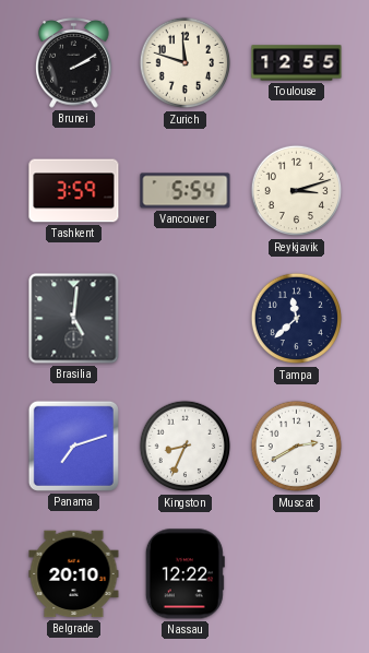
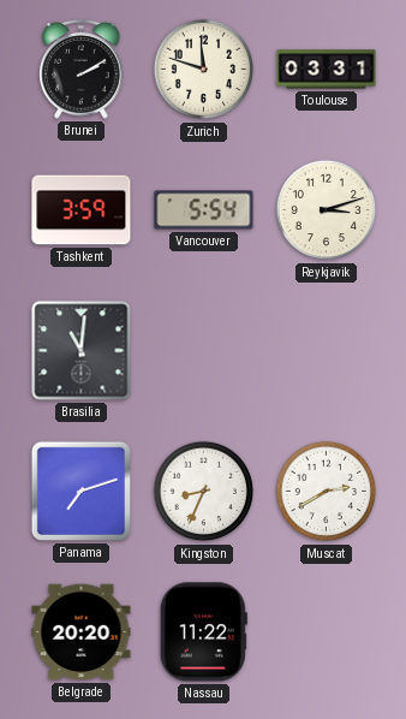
Toulouse: 12:55 -> 03:31
Brasilia: 5:01 -> 11:01
Tampa: 11:38 -> none
Belgrade: 20:10 -> 20:20
Nassau: 12:22 -> 11:22
